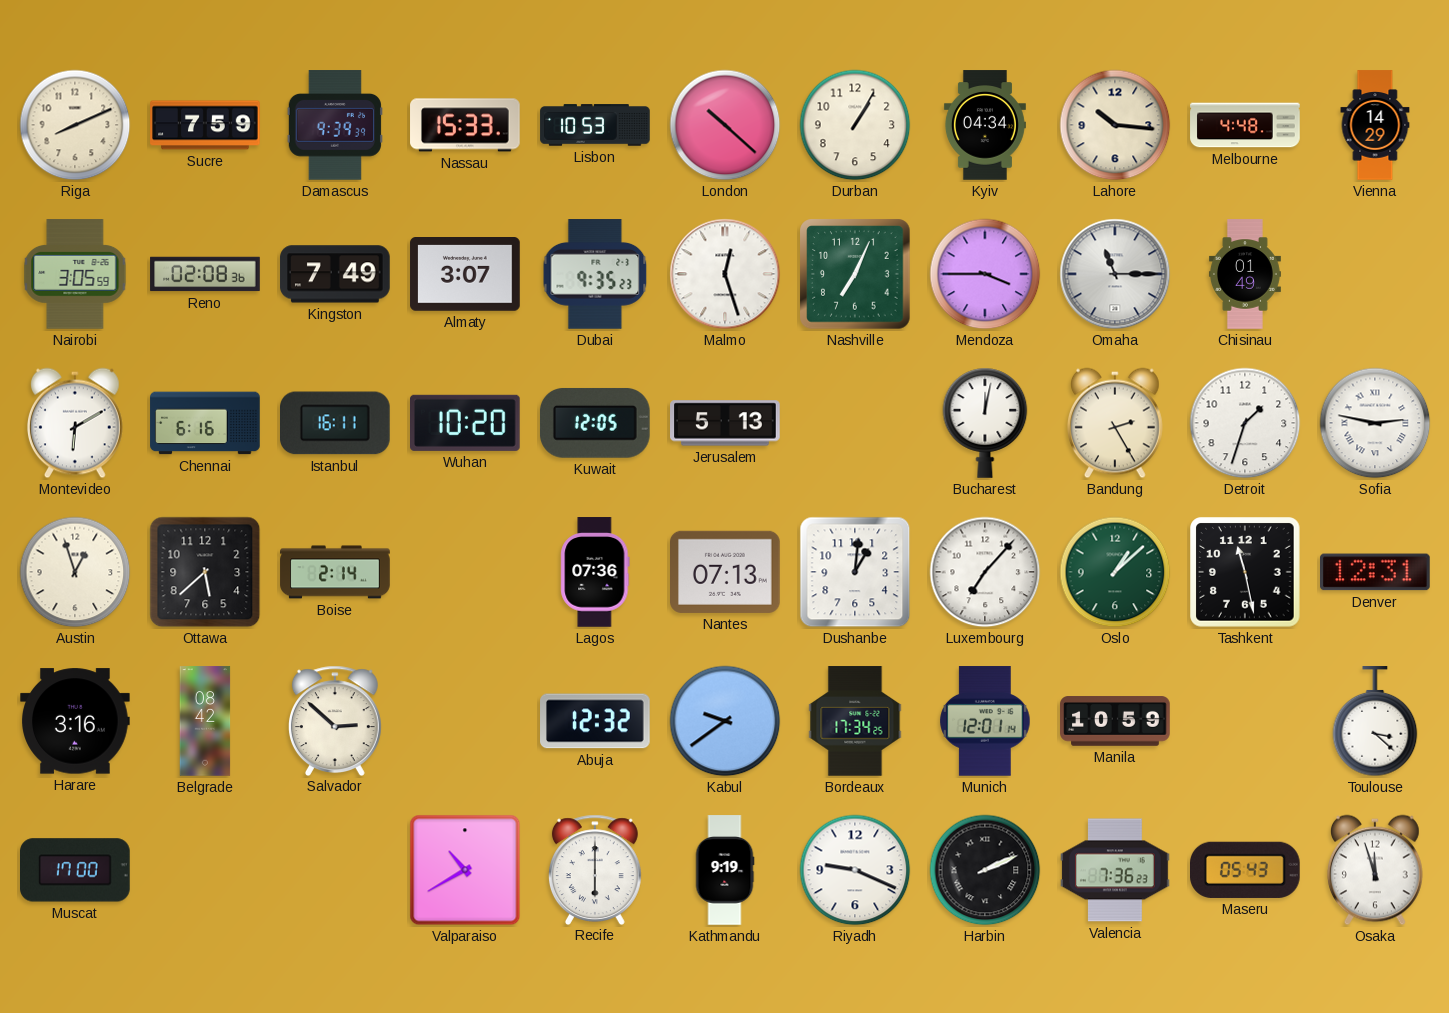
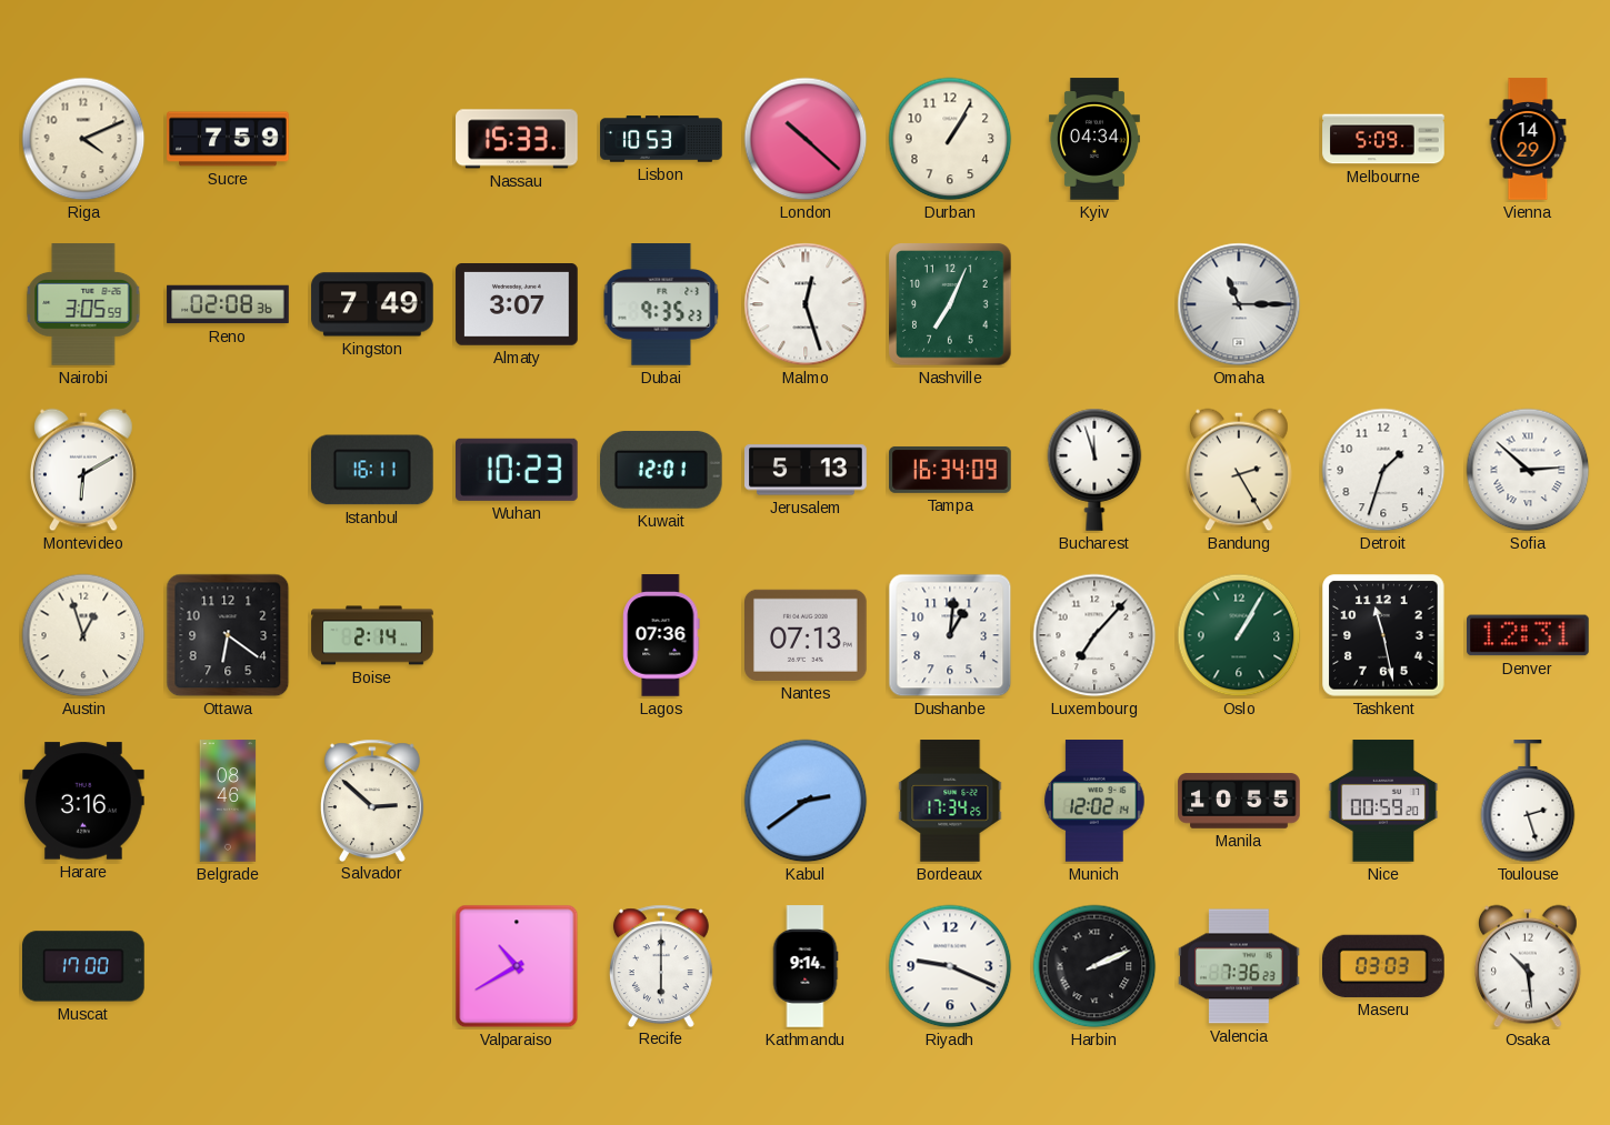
Riga: 8:11 -> 4:11
Damascus: 9:39 -> none
Lahore: 10:16 -> none
Melbourne: 4:48 -> 5:09
Mendoza: 3:45 -> none
Chisinau: 01:49 -> none
Chennai: 6:16 -> none
Wuhan: 10:20 -> 10:23
Kuwait: 12:05 -> 12:01
Tampa: none -> 16:34
Bucharest: 12:02 -> 11:57
Sofia: 2:47 -> 2:52
Ottawa: 5:38 -> 6:21
Oslo: 1:08 -> 1:05
Belgrade: 08:42 -> 08:46
Abuja: 12:32 -> none
Kabul: 9:39 -> 2:39
Munich: 12:01 -> 12:02
Manila: 10:59 -> 10:55
Nice: none -> 00:59
Toulouse: 3:22 -> 2:27
Kathmandu: 9:19 -> 9:14
Maseru: 05:43 -> 03:03
Osaka: 11:57 -> 10:29
